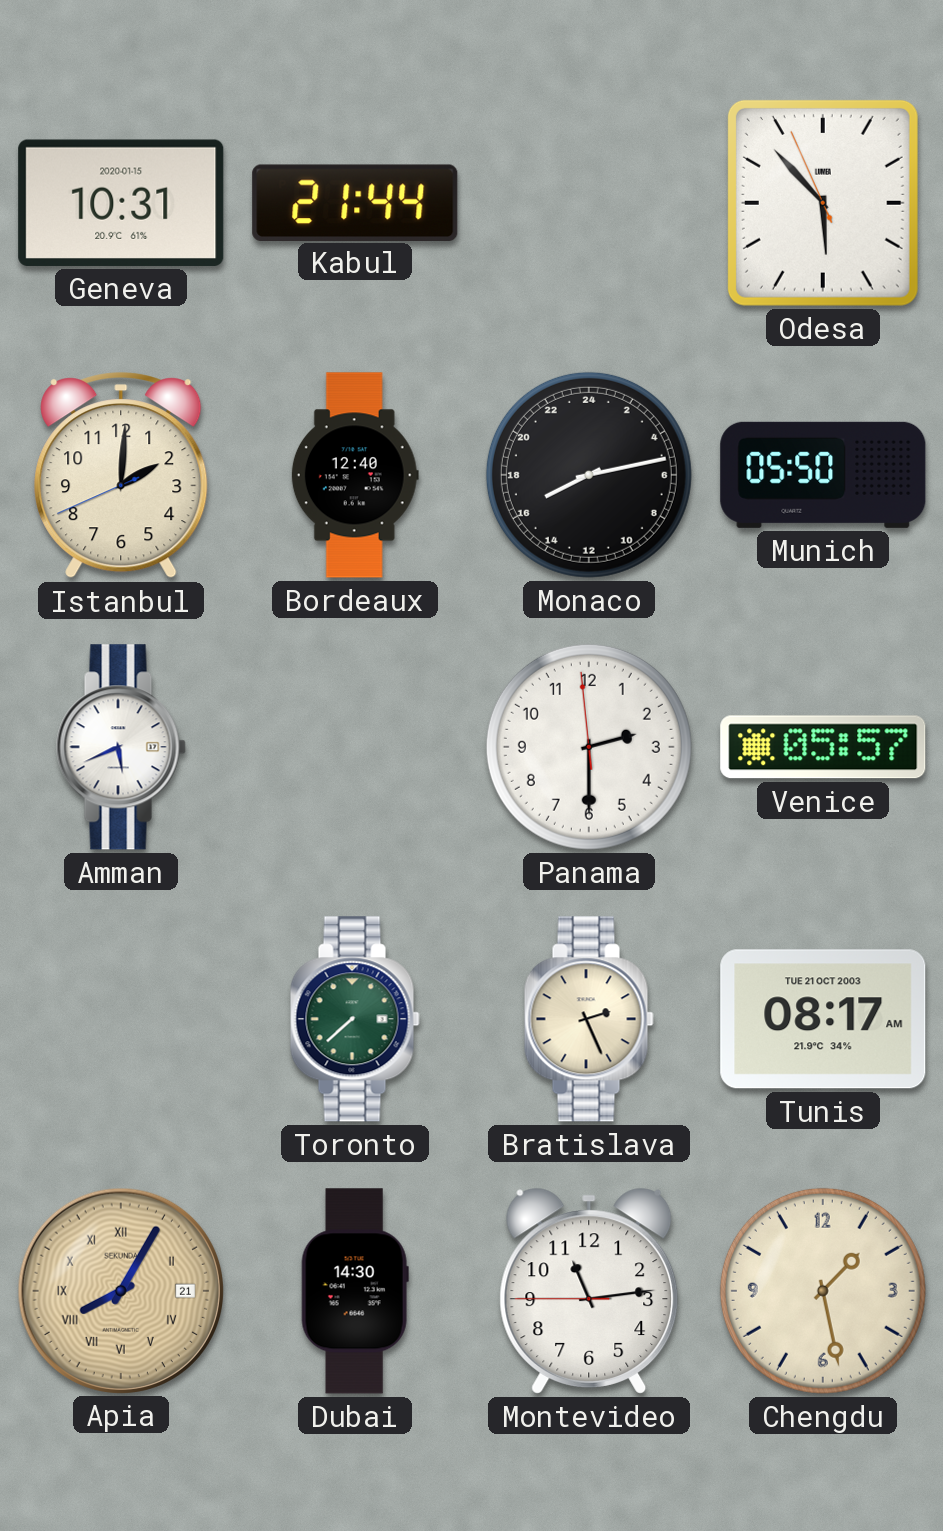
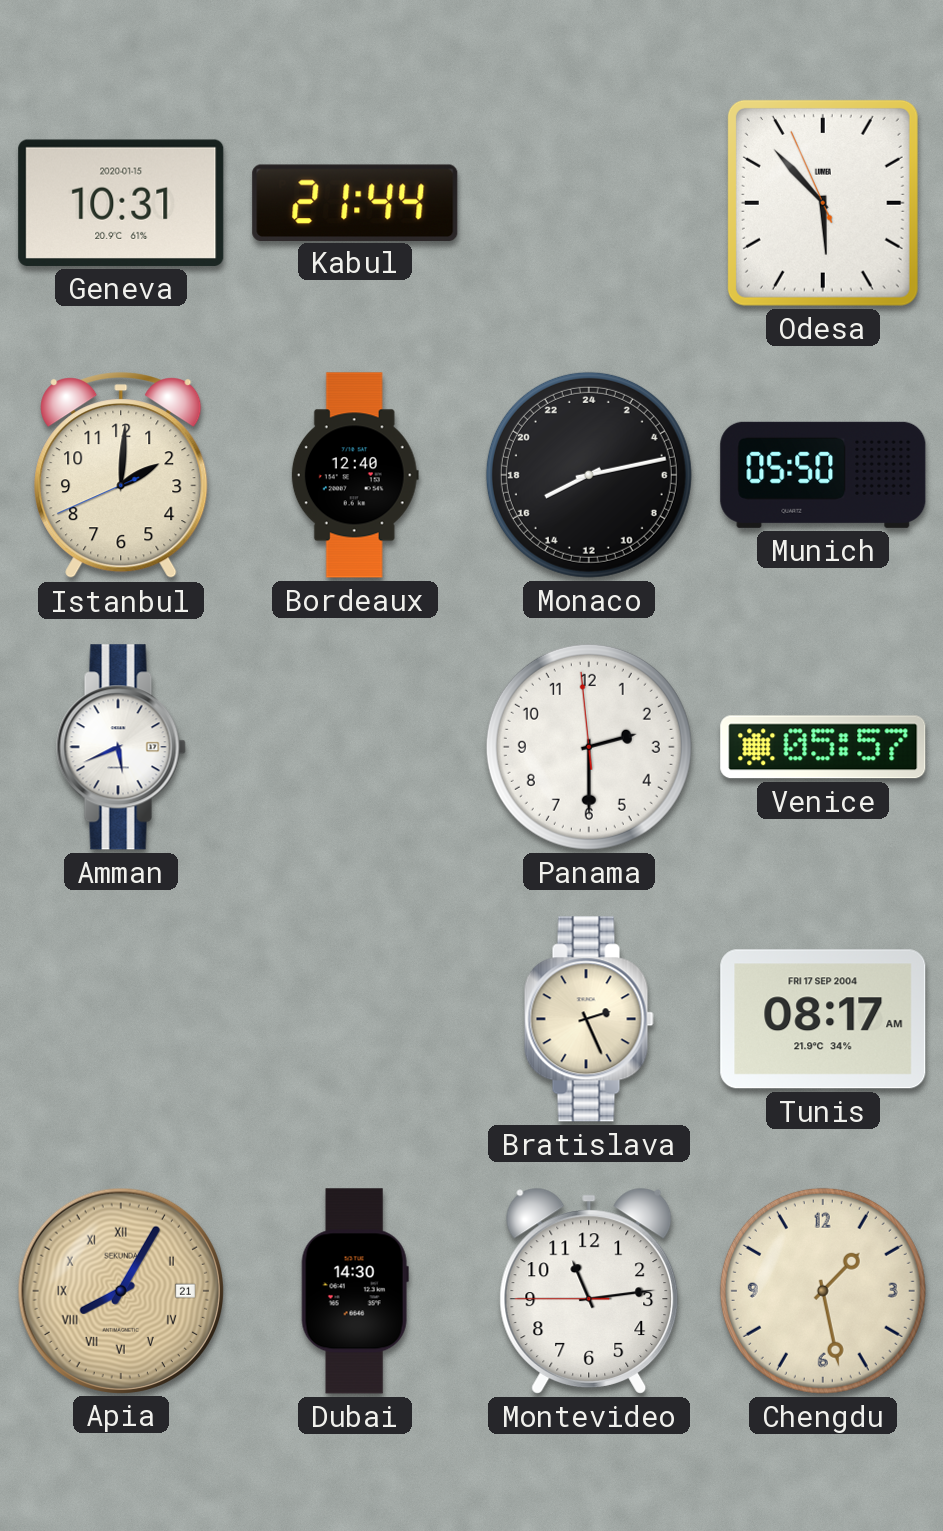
Toronto: 7:38 -> none
Tunis date: TUE 21 OCT 2003 -> FRI 17 SEP 2004
